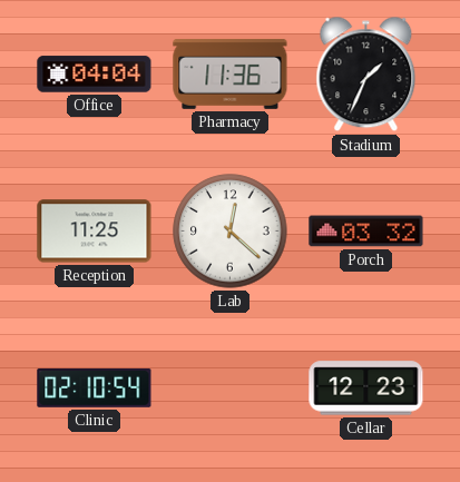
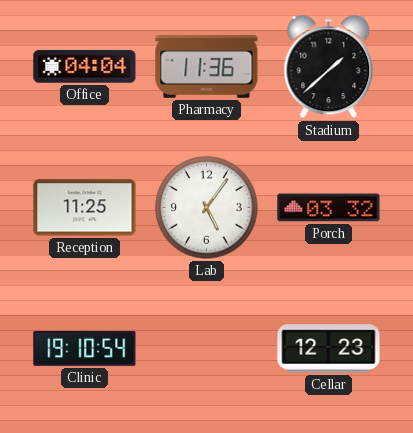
Stadium: 1:34 -> 1:38
Lab: 12:22 -> 5:06
Clinic: 02:10 -> 19:10
